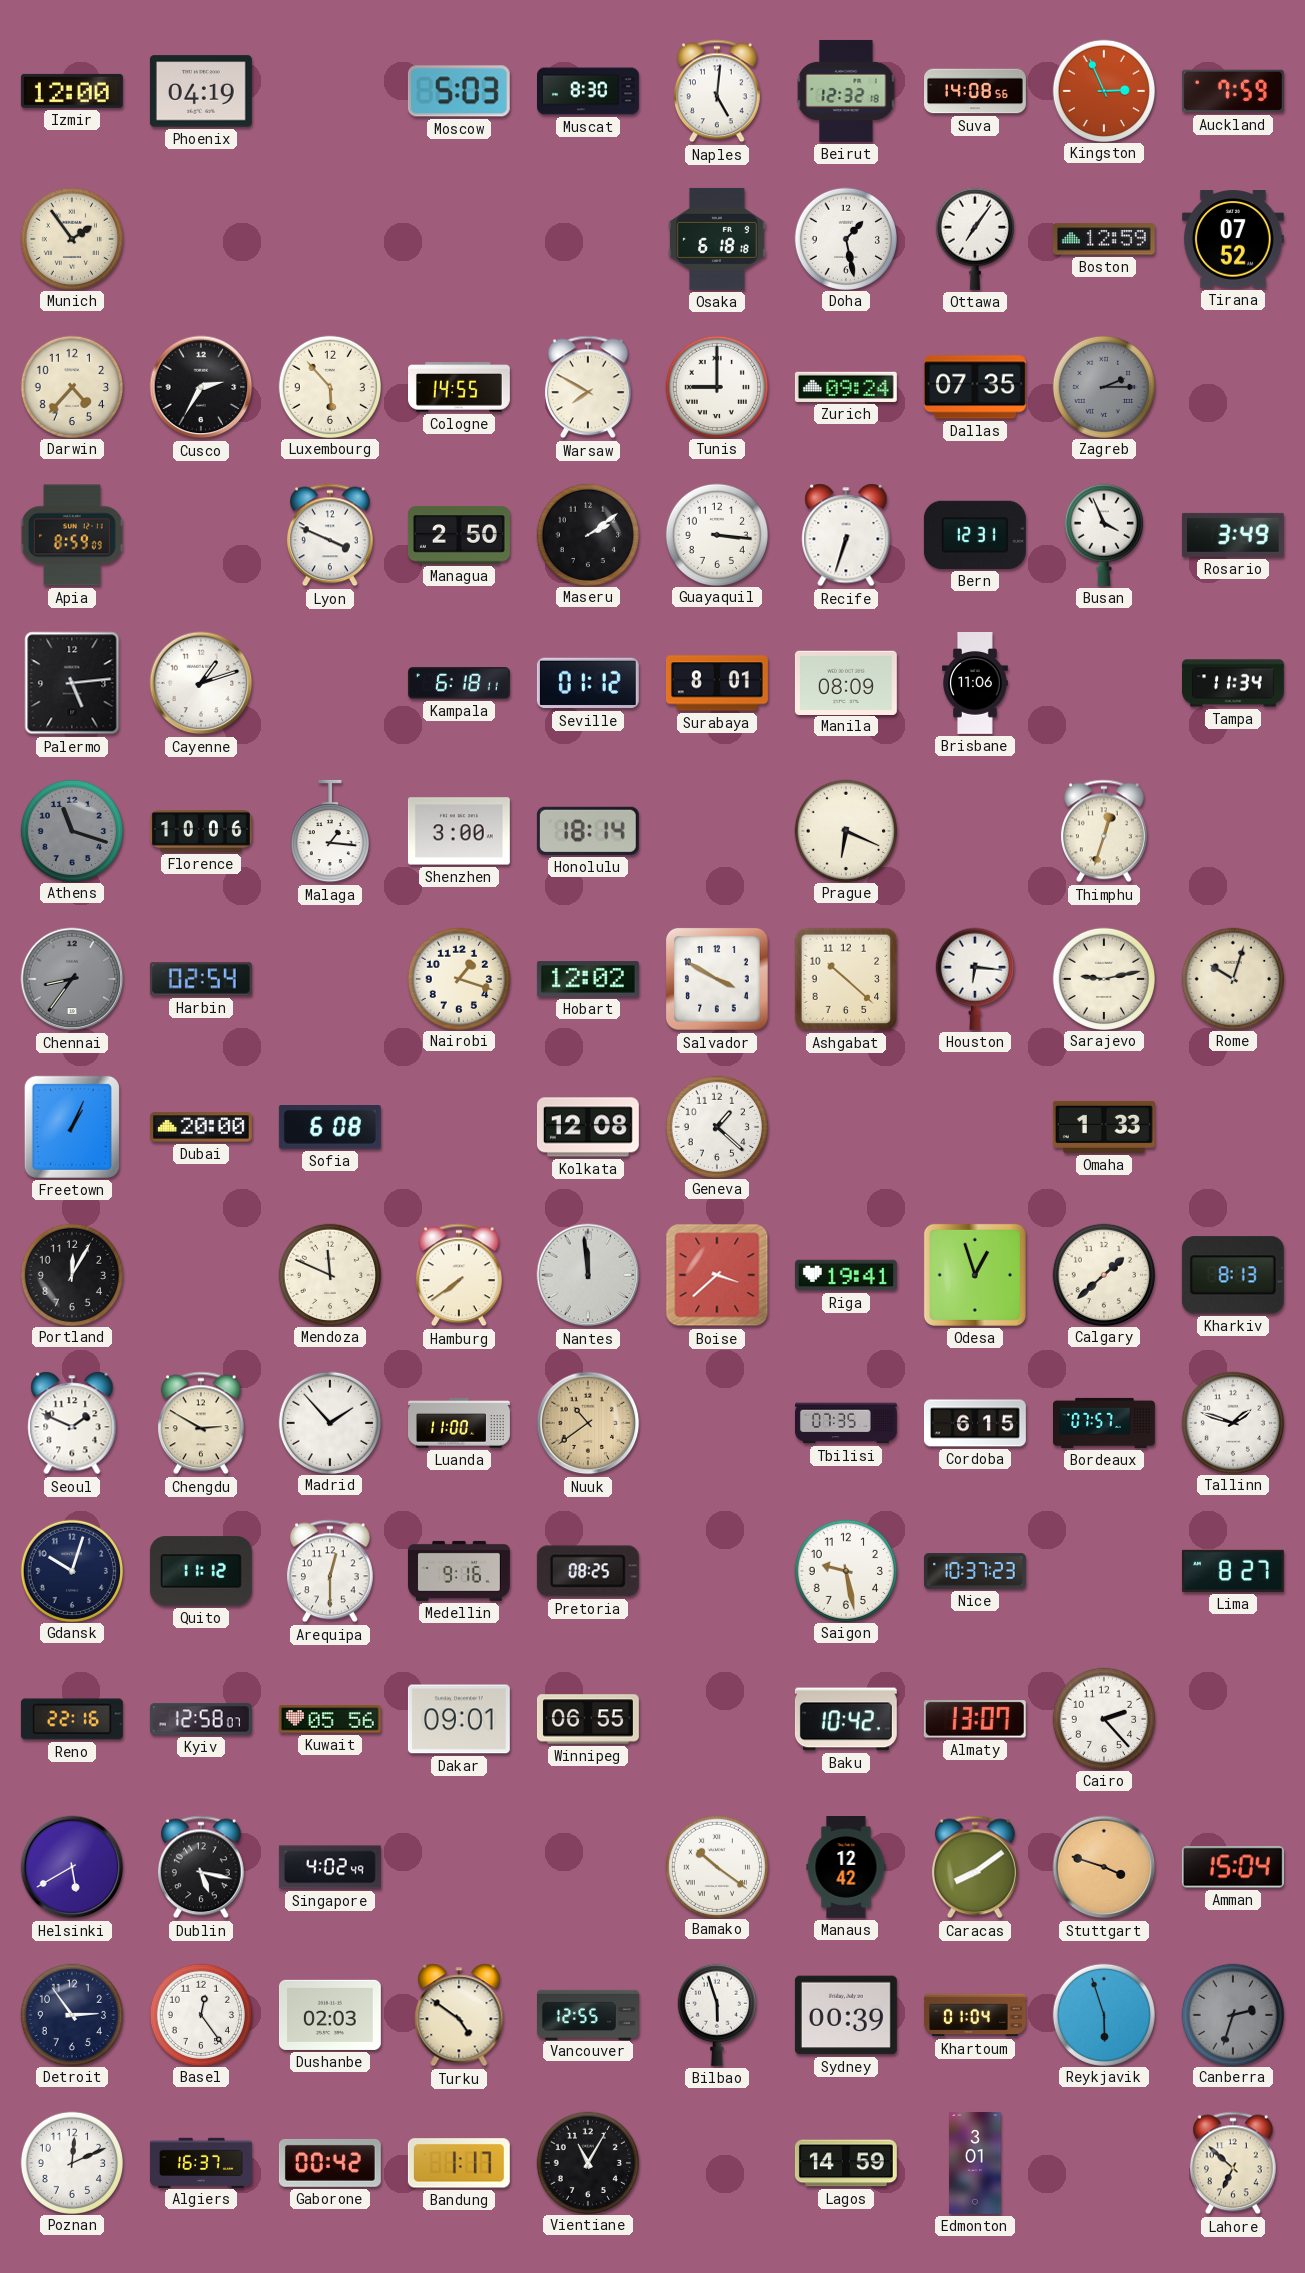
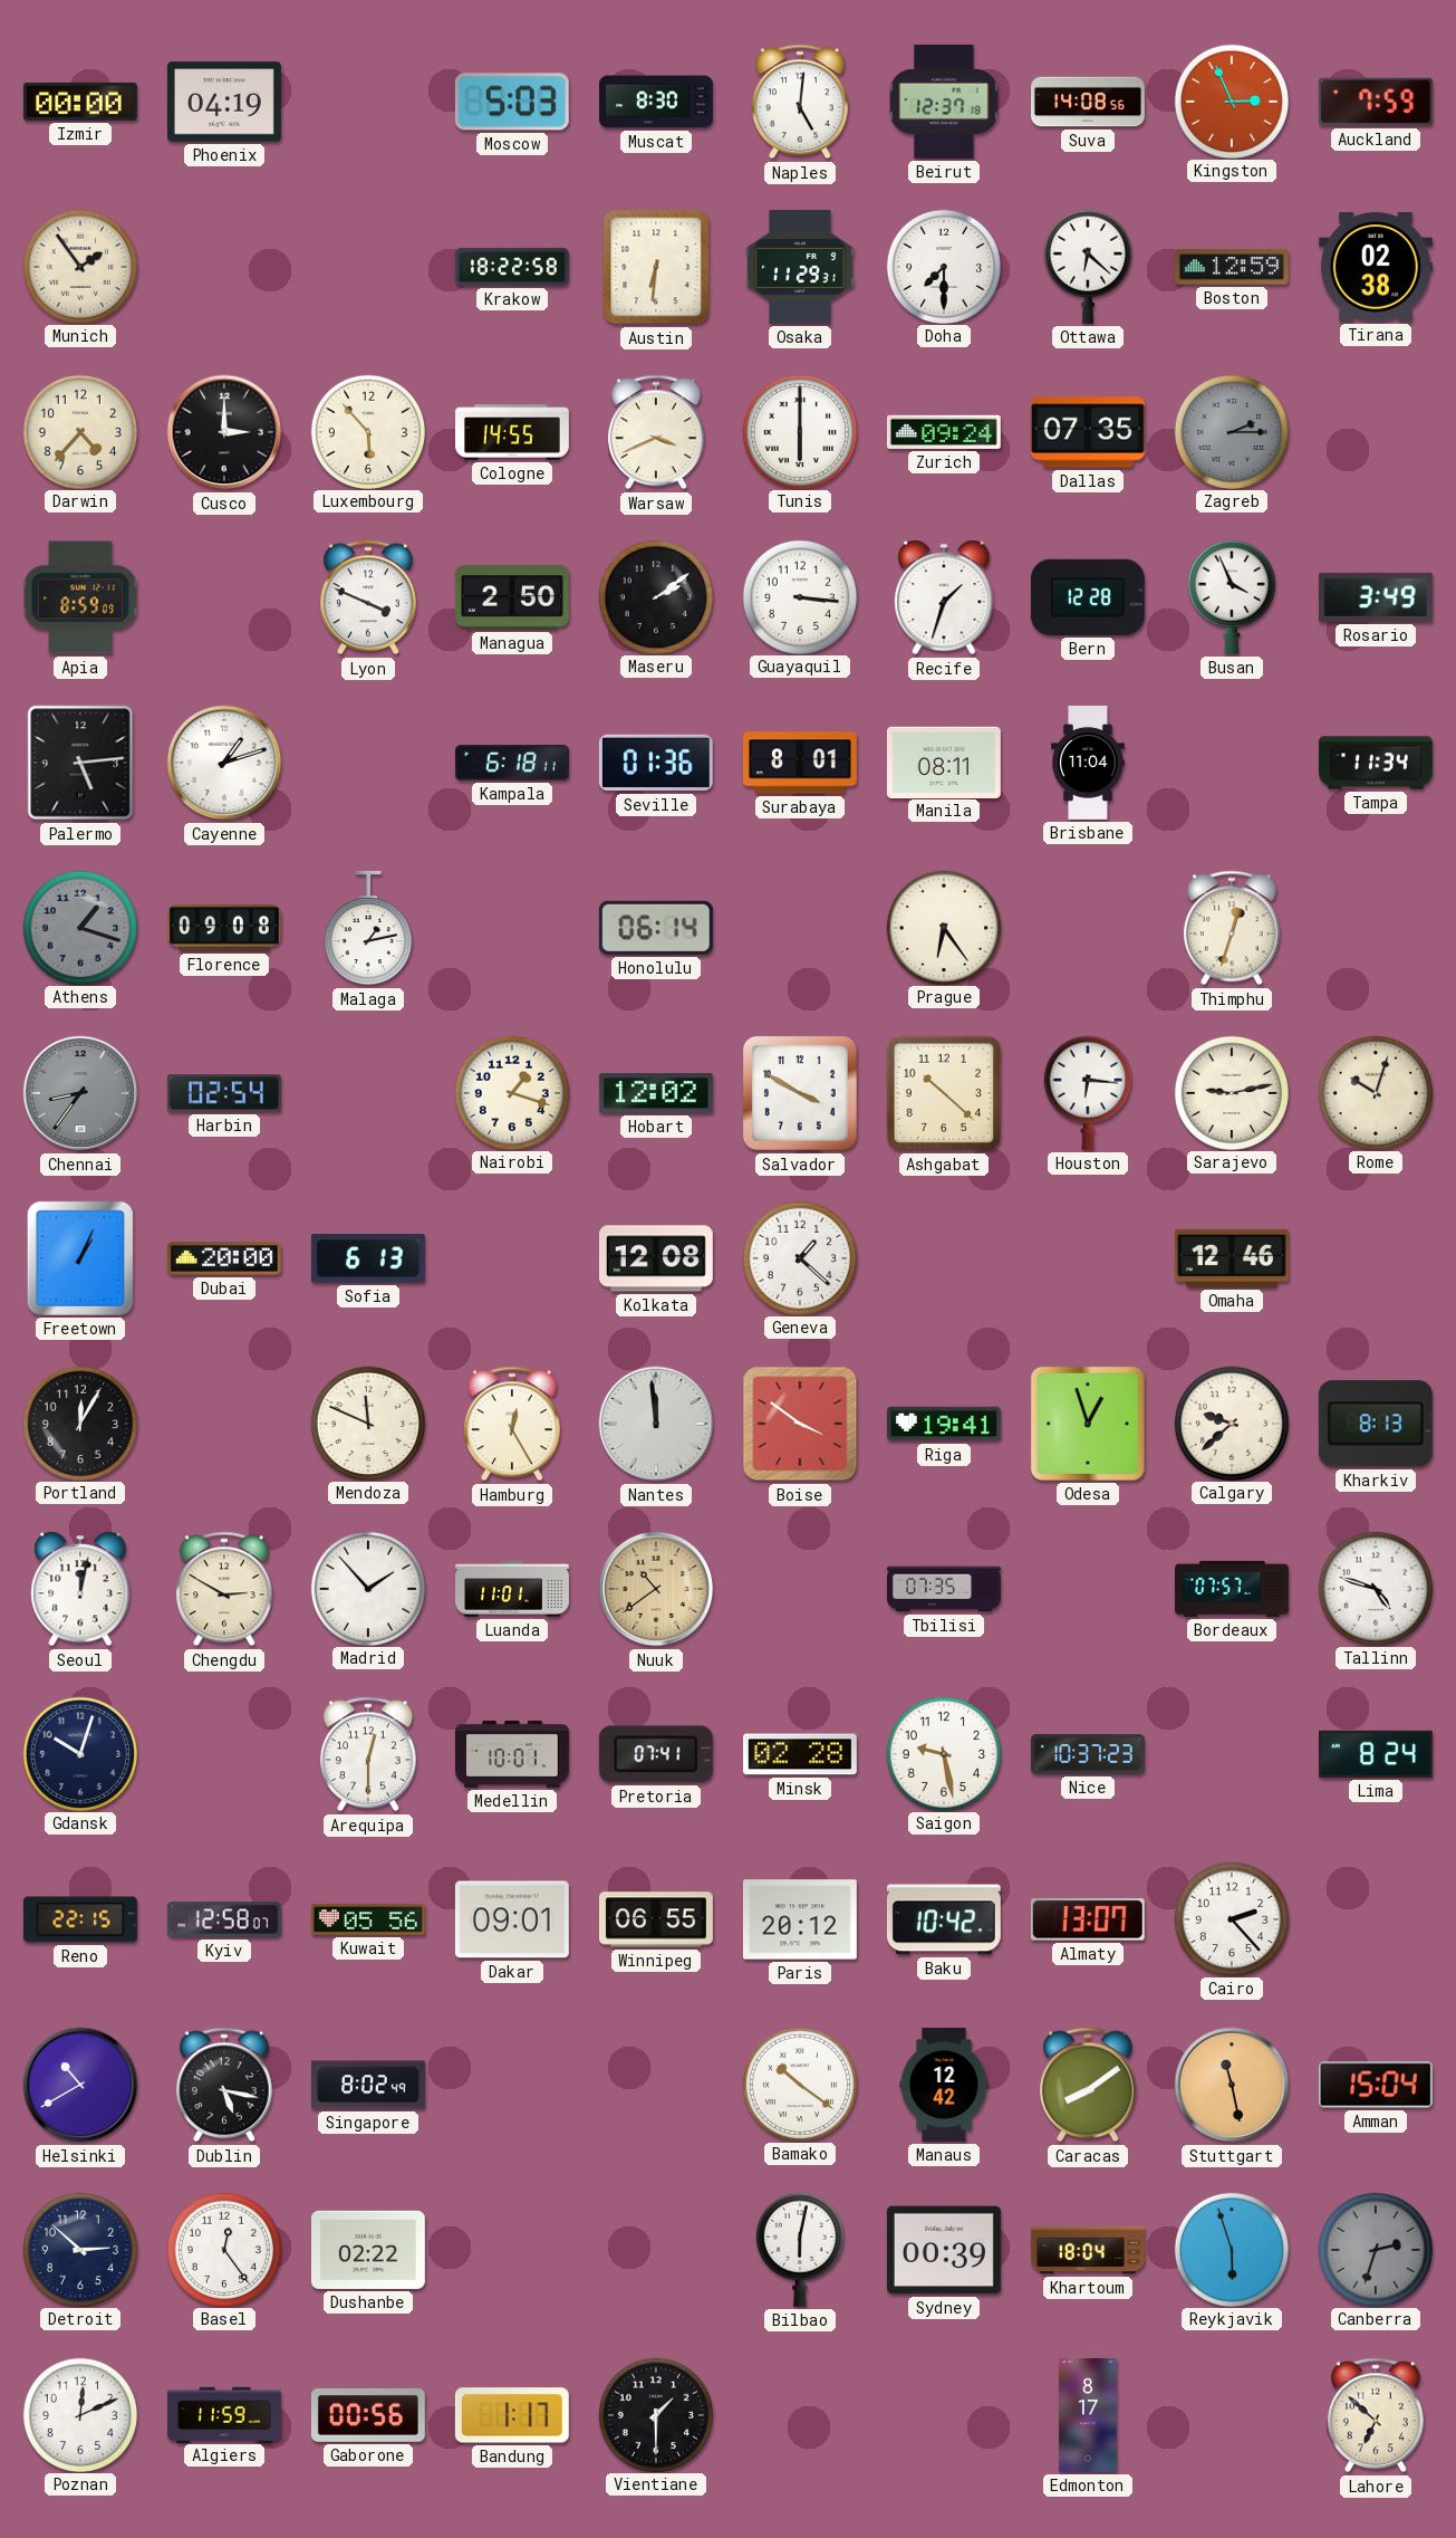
Izmir: 12:00 -> 00:00
Beirut: 12:32 -> 12:37
Krakow: none -> 18:22
Austin: none -> 6:31
Osaka: 6:18 -> 11:29
Doha: 1:28 -> 7:30
Ottawa: 7:06 -> 6:22
Tirana: 07:52 -> 02:38
Cusco: 2:35 -> 3:00
Warsaw: 7:50 -> 3:41
Tunis: 9:00 -> 6:00
Recife: 6:33 -> 1:33
Bern: 12:31 -> 12:28
Seville: 01:12 -> 01:36
Manila: 08:09 -> 08:11
Brisbane: 11:06 -> 11:04
Athens: 11:18 -> 1:18
Florence: 10:06 -> 09:08
Malaga: 1:16 -> 1:13
Shenzhen: 3:00 -> none
Honolulu: 18:14 -> 06:14
Prague: 6:19 -> 6:24
Sofia: 6:08 -> 6:13
Omaha: 1:33 -> 12:46
Hamburg: 7:39 -> 12:25
Boise: 3:38 -> 3:51
Calgary: 1:38 -> 9:38
Seoul: 1:49 -> 12:02
Luanda: 11:00 -> 11:01
Cordoba: 6:15 -> none
Tallinn: 1:48 -> 4:48
Quito: 11:12 -> none
Medellin: 9:16 -> 10:01
Pretoria: 08:25 -> 07:41
Minsk: none -> 02:28
Lima: 8:27 -> 8:24
Reno: 22:16 -> 22:15
Paris: none -> 20:12
Helsinki: 5:40 -> 10:40
Singapore: 4:02 -> 8:02
Stuttgart: 3:48 -> 11:28
Detroit: 2:54 -> 2:52
Dushanbe: 02:03 -> 02:22
Turku: 4:51 -> none
Vancouver: 12:55 -> none
Bilbao: 5:57 -> 6:02
Khartoum: 01:04 -> 18:04
Algiers: 16:37 -> 11:59
Gaborone: 00:42 -> 00:56
Vientiane: 11:05 -> 1:30
Lagos: 14:59 -> none
Edmonton: 3:01 -> 8:17
